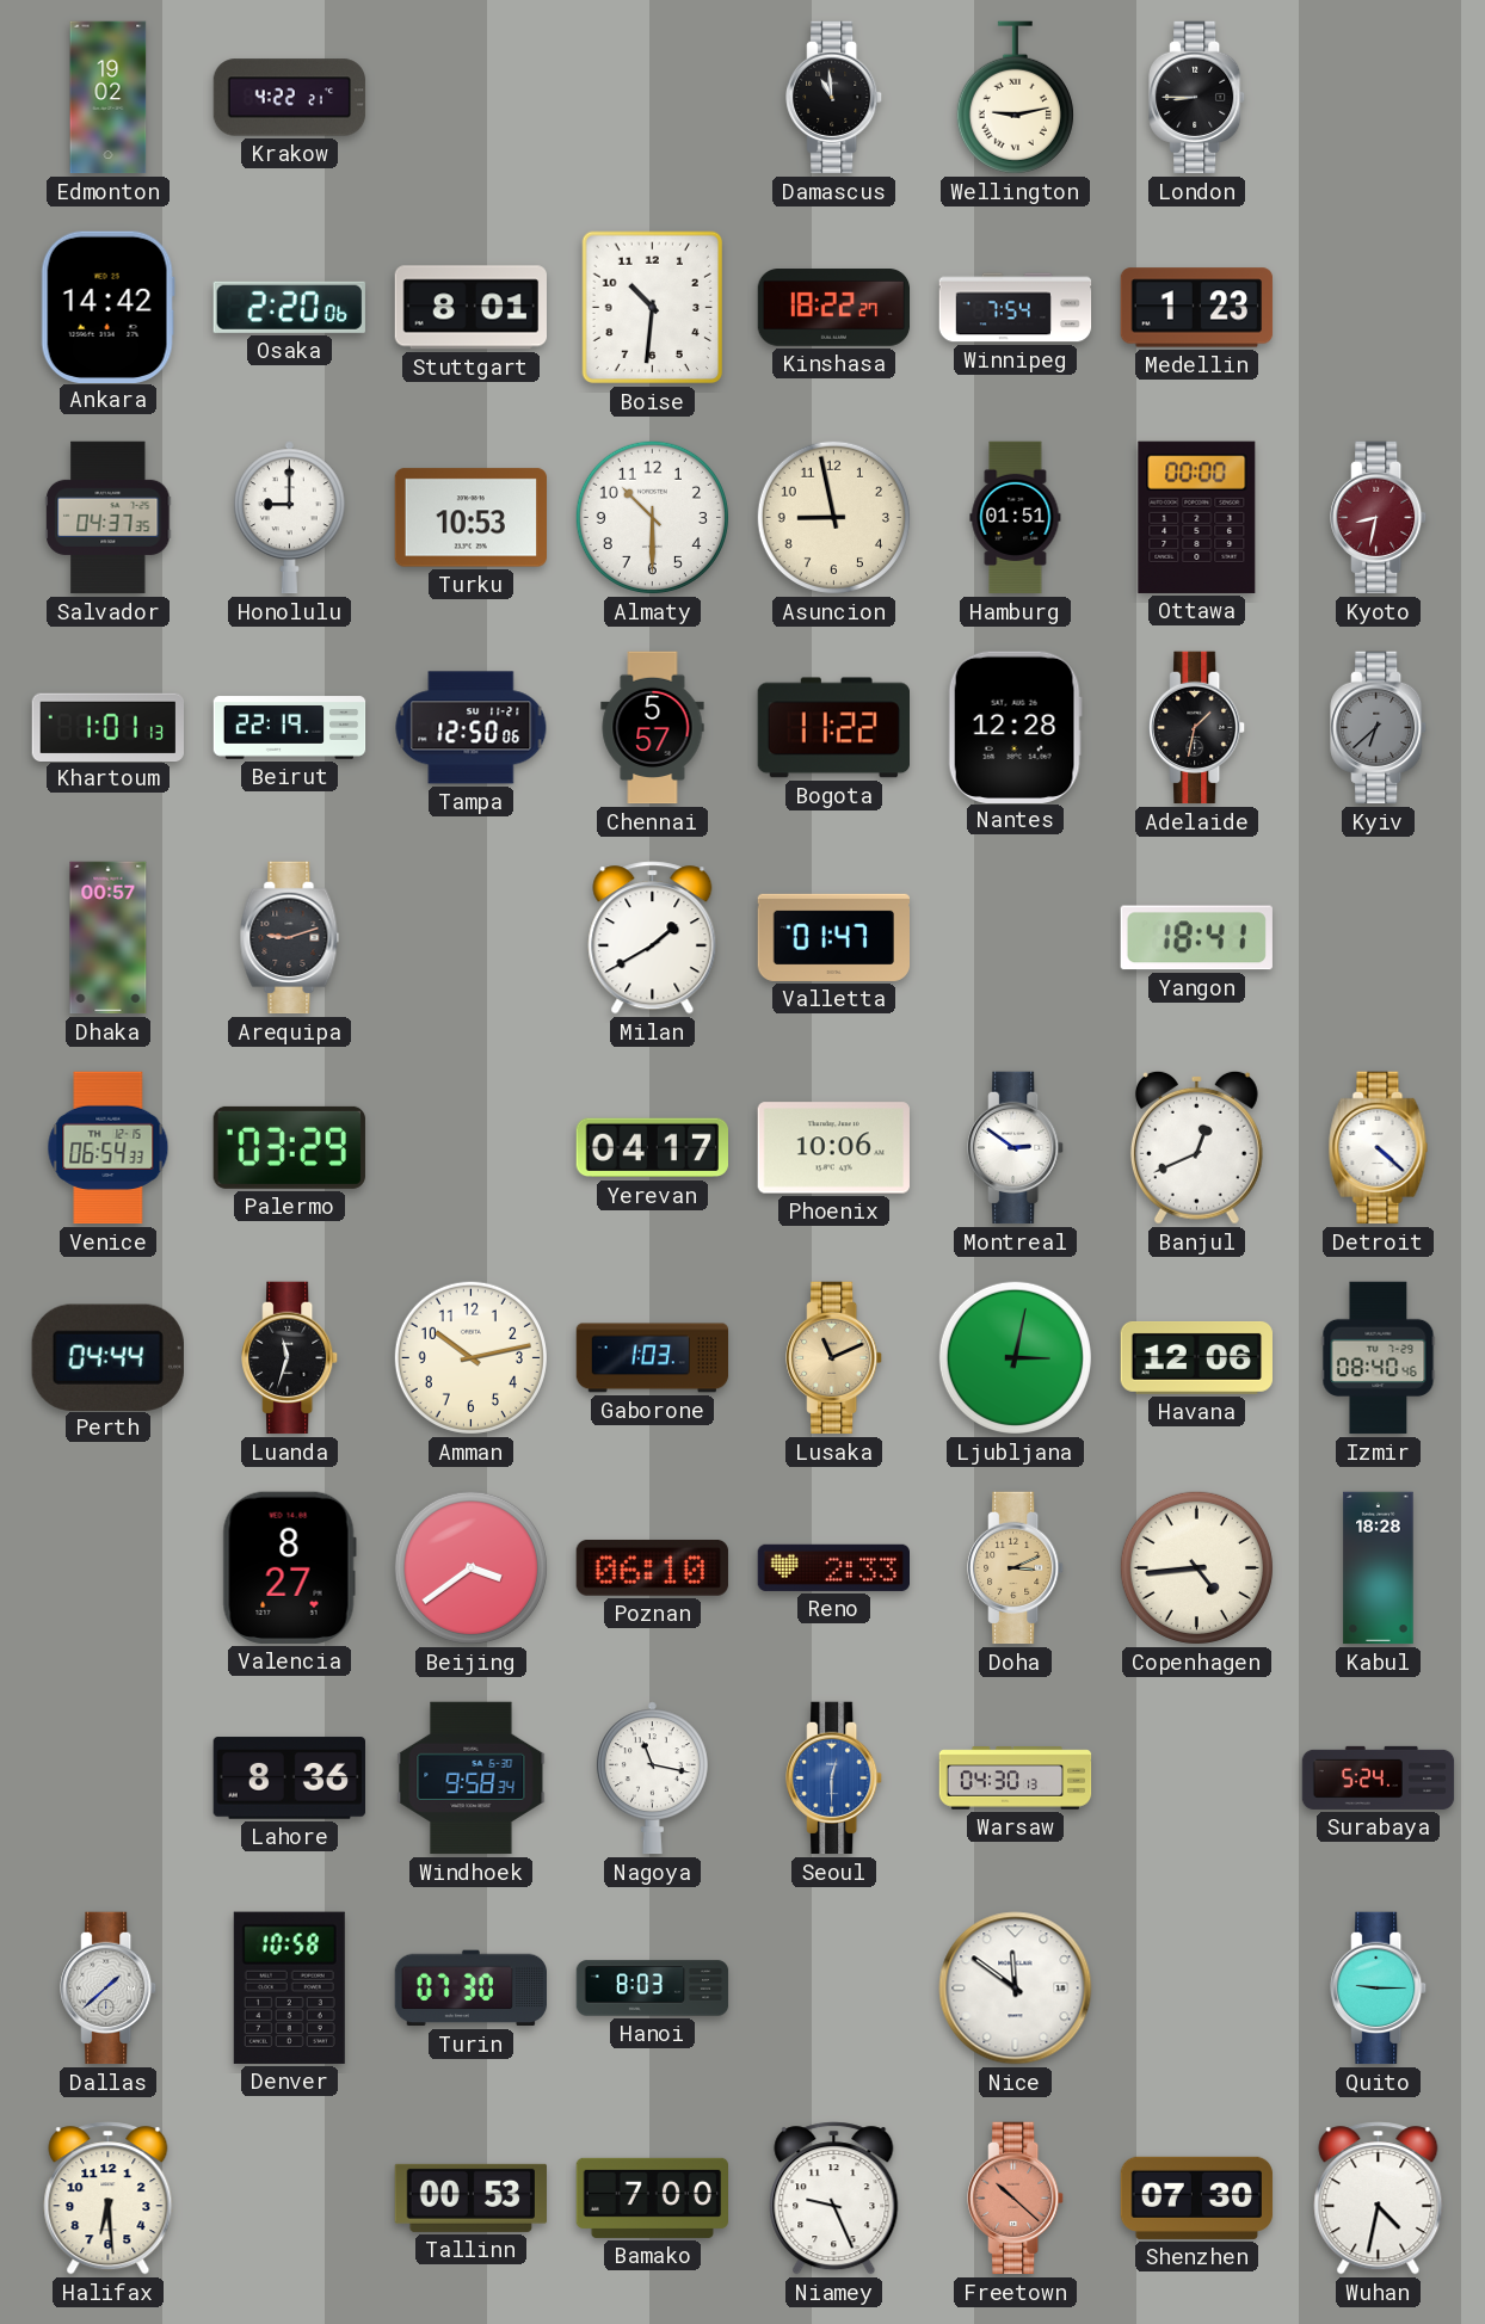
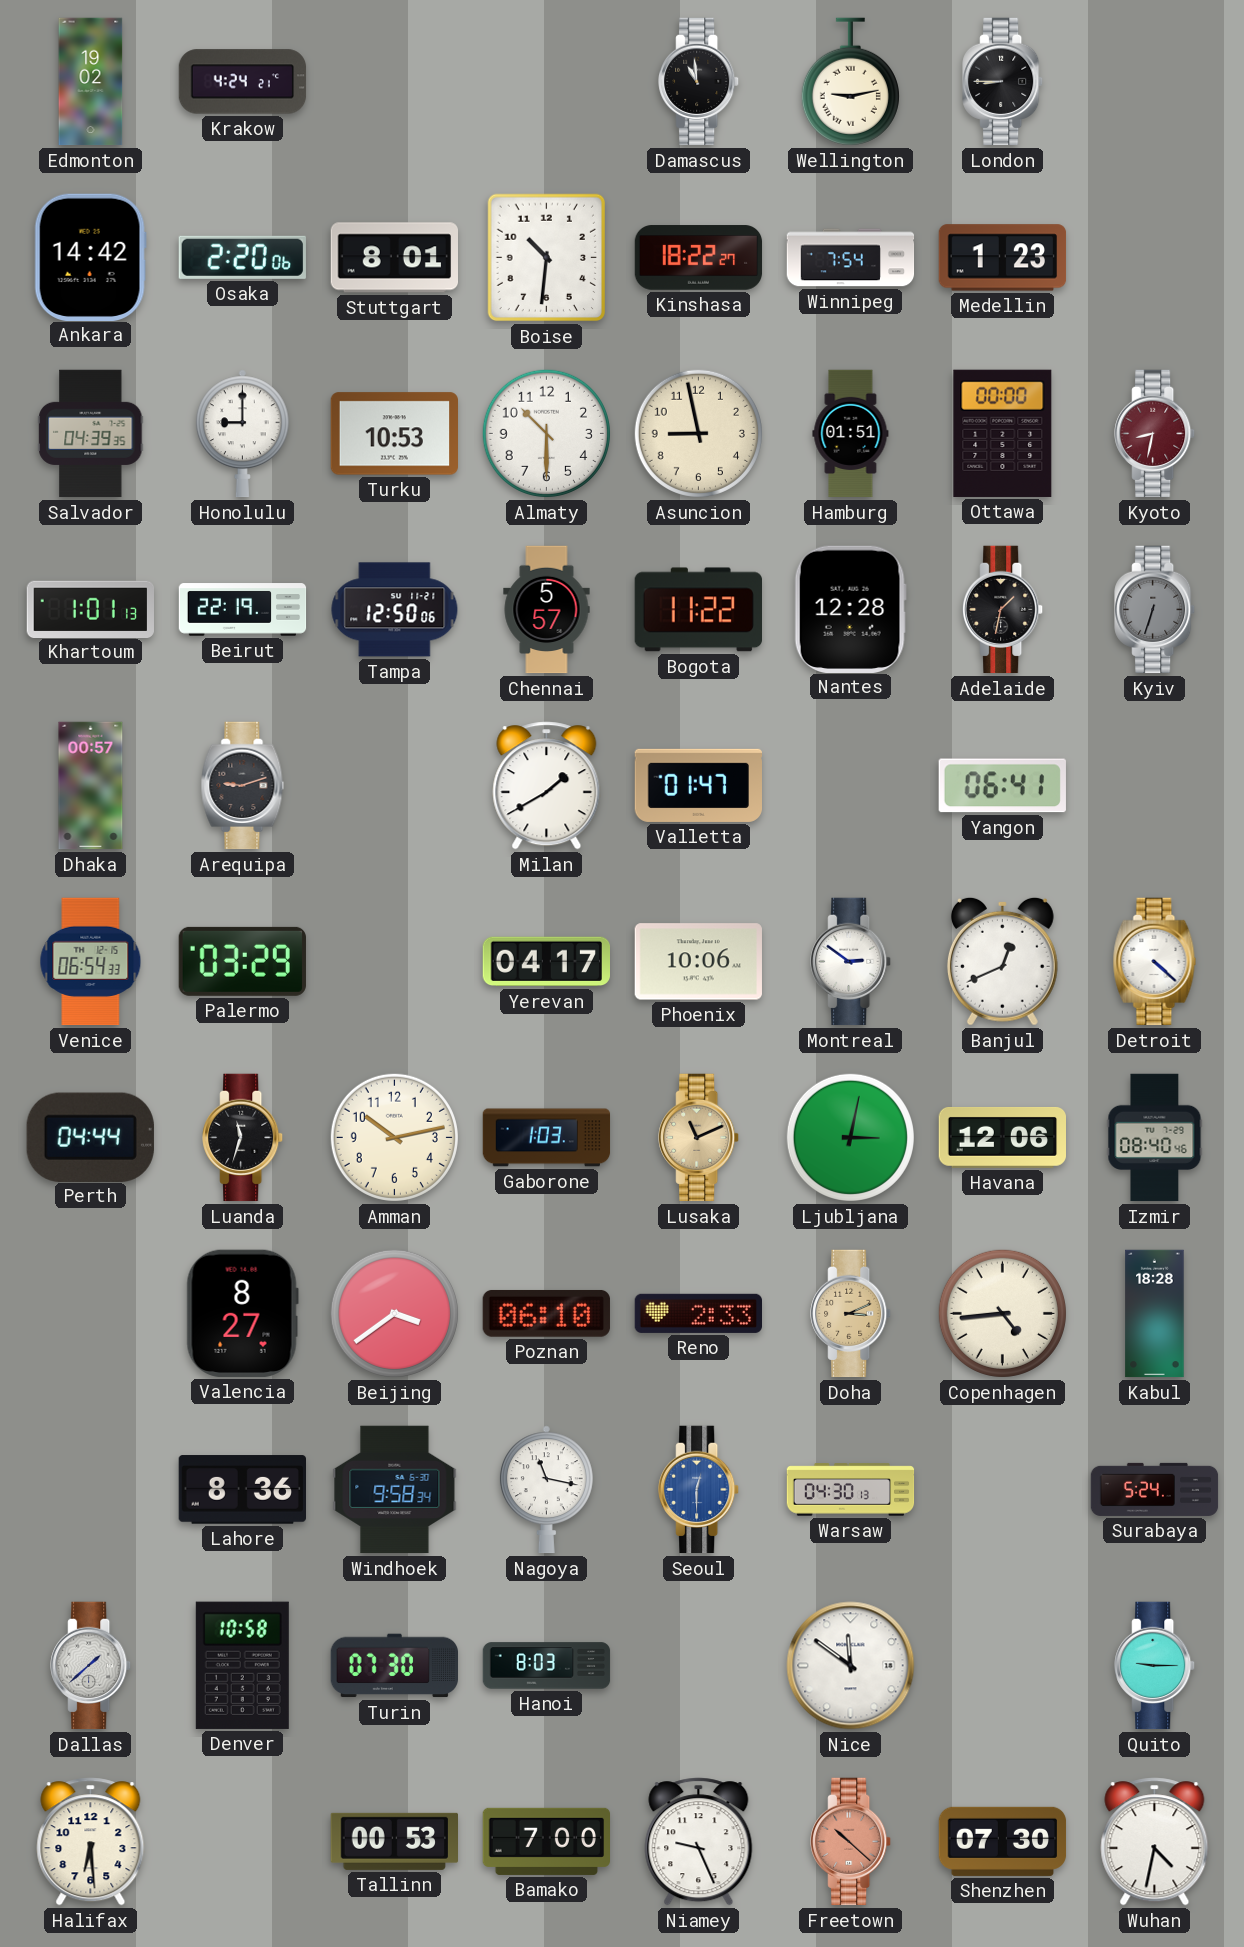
Krakow: 4:22 -> 4:24
Salvador: 04:37 -> 04:39
Kyiv: 6:38 -> 6:33
Yangon: 18:41 -> 06:41
